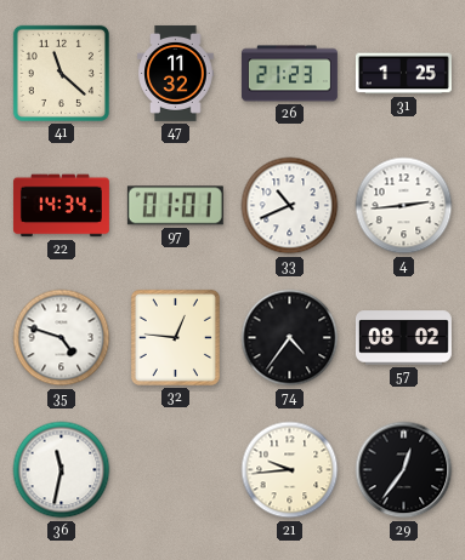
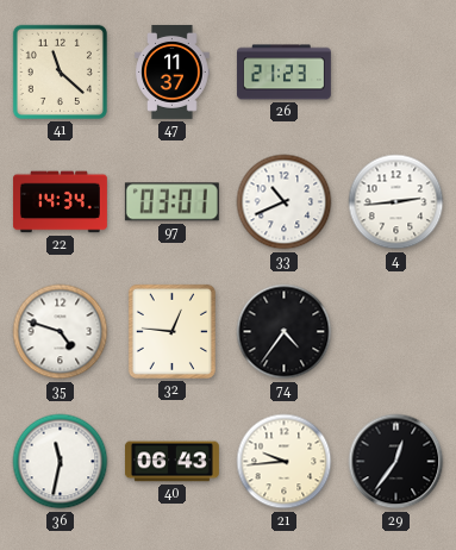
47: 11:32 -> 11:37
31: 1:25 -> none
97: 01:01 -> 03:01
57: 08:02 -> none
40: none -> 06:43
